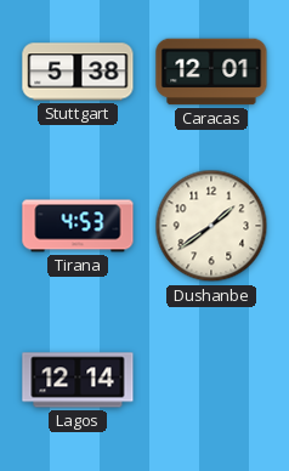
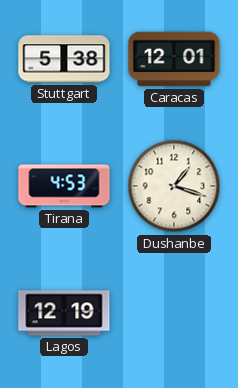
Dushanbe: 1:39 -> 1:18
Lagos: 12:14 -> 12:19
